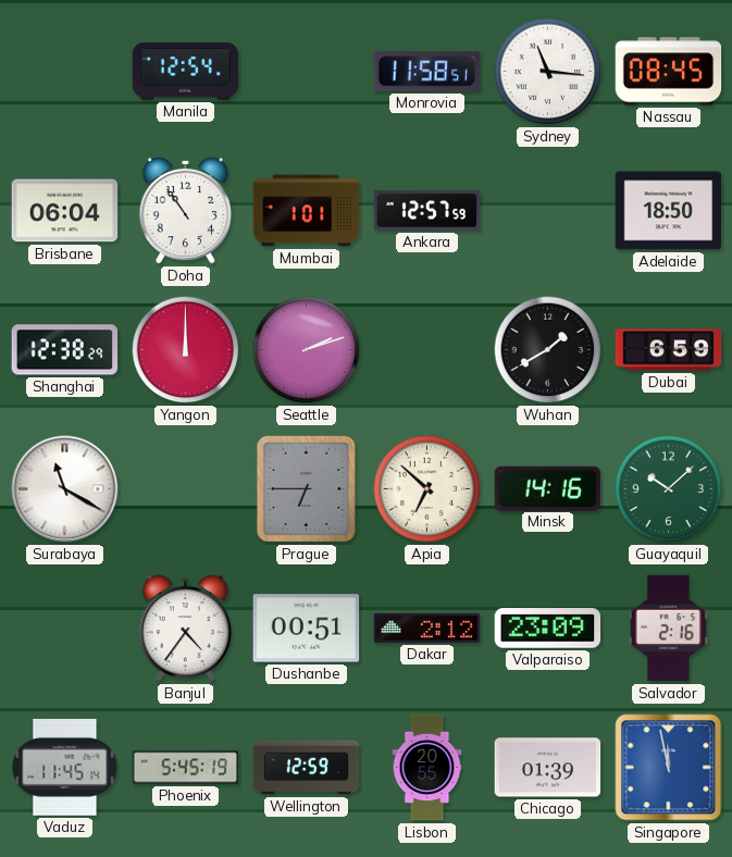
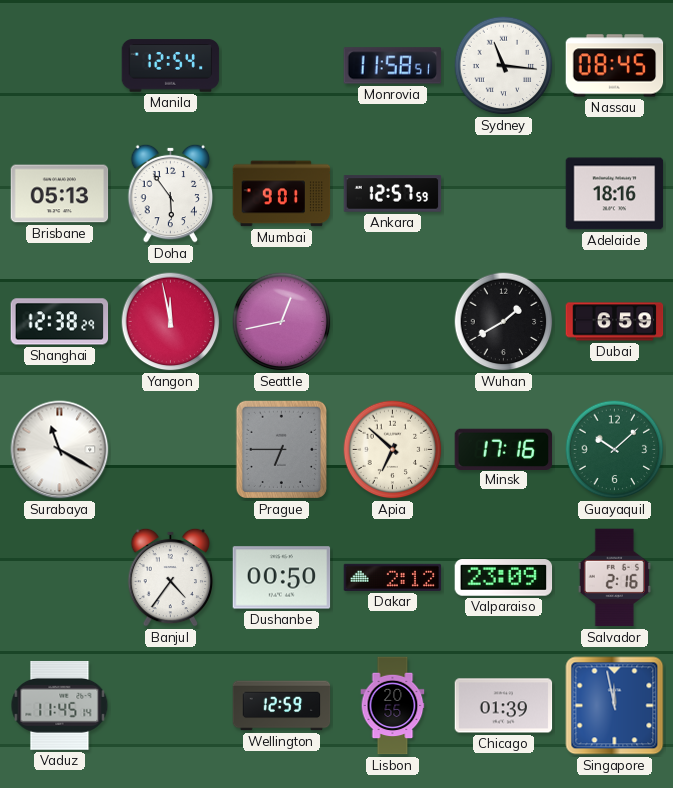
Brisbane: 06:04 -> 05:13
Doha: 10:54 -> 5:54
Mumbai: 1:01 -> 9:01
Adelaide: 18:50 -> 18:16
Yangon: 12:00 -> 11:58
Seattle: 2:12 -> 12:43
Minsk: 14:16 -> 17:16
Dushanbe: 00:51 -> 00:50
Phoenix: 5:45 -> none
